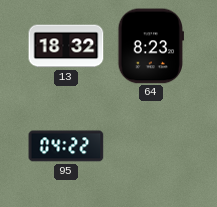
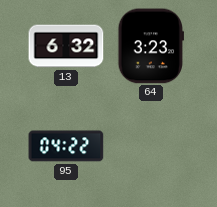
13: 18:32 -> 6:32
64: 8:23 -> 3:23
